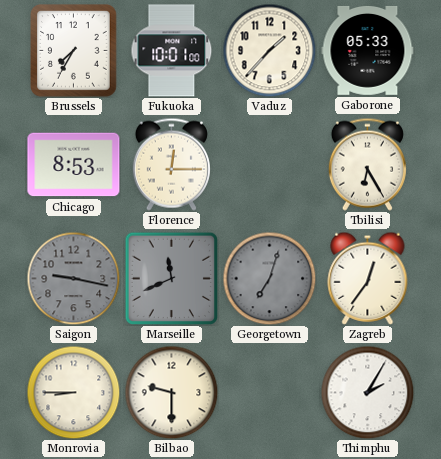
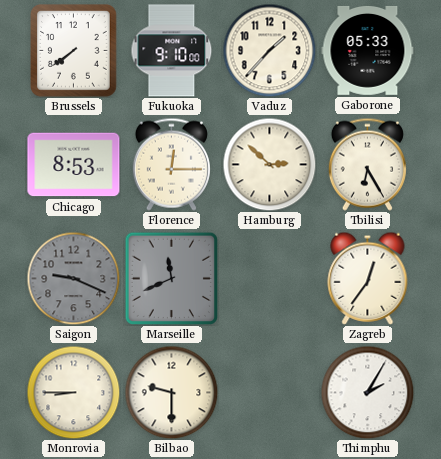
Brussels: 7:35 -> 7:39
Fukuoka: 10:01 -> 9:10
Hamburg: none -> 2:52
Saigon: 9:17 -> 9:19
Georgetown: 7:03 -> none
